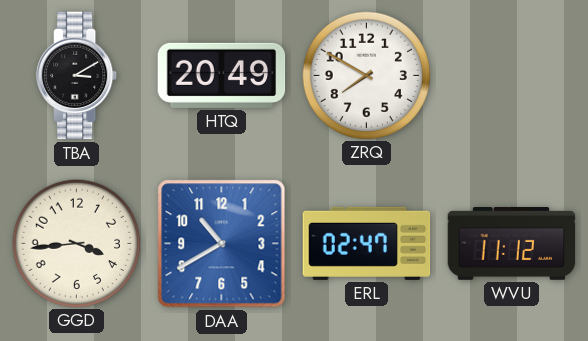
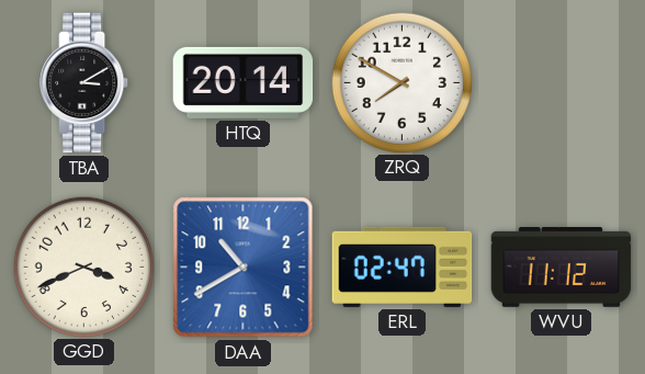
HTQ: 20:49 -> 20:14
GGD: 3:44 -> 3:41
